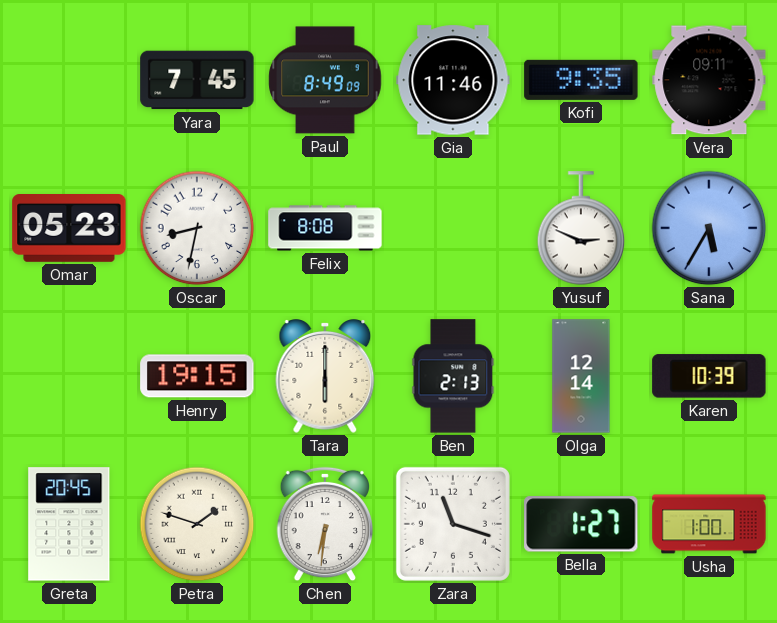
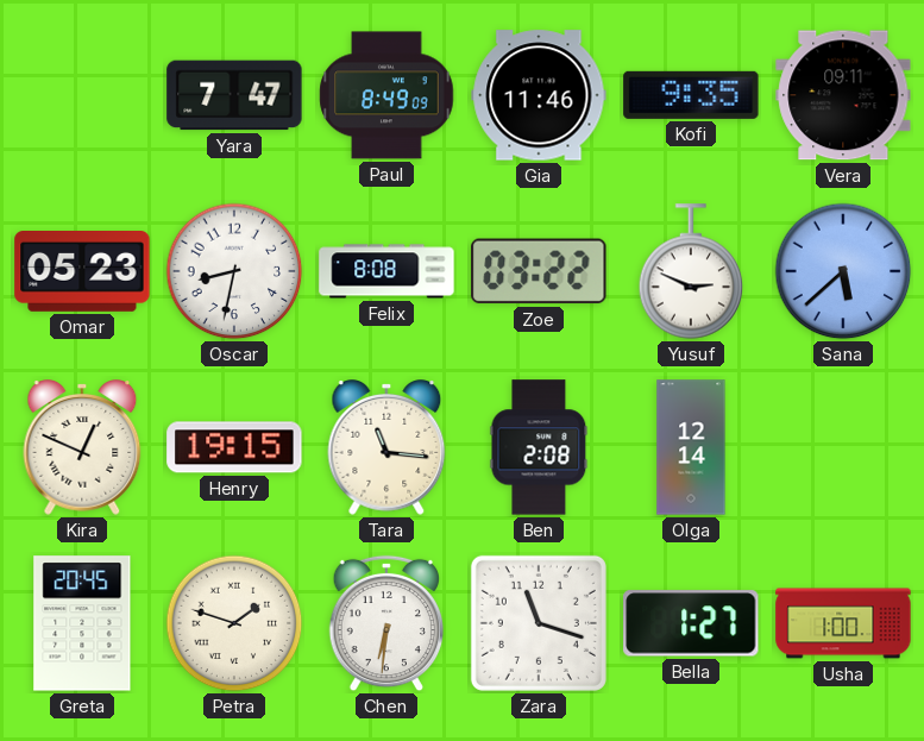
Yara: 7:45 -> 7:47
Zoe: none -> 03:22
Sana: 5:35 -> 5:38
Kira: none -> 12:49
Tara: 6:00 -> 11:16
Ben: 2:13 -> 2:08
Karen: 10:39 -> none
